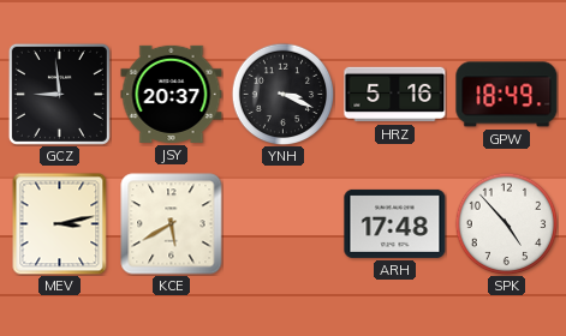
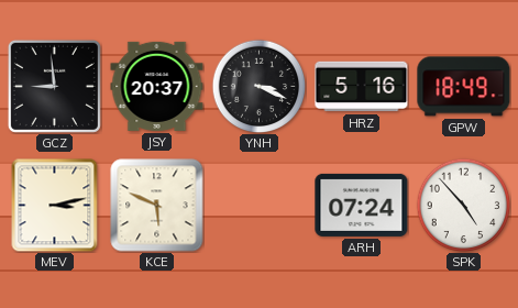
KCE: 5:40 -> 5:49
ARH: 17:48 -> 07:24
